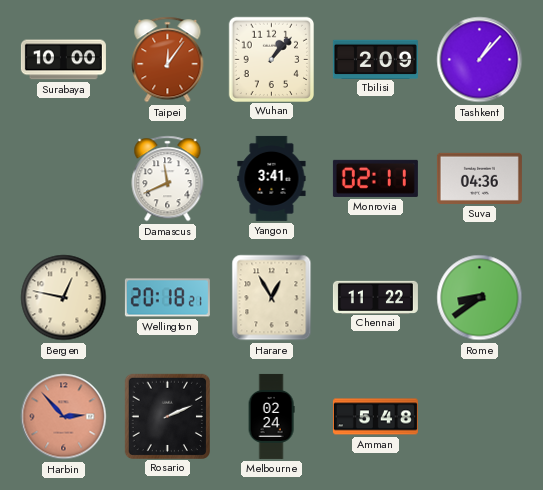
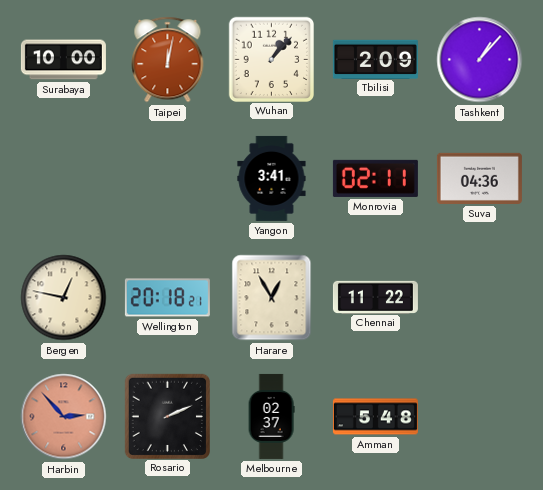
Taipei: 12:06 -> 12:02
Damascus: 11:41 -> none
Rome: 8:39 -> none
Melbourne: 02:24 -> 02:37
